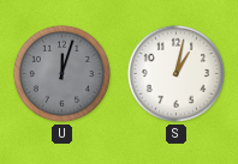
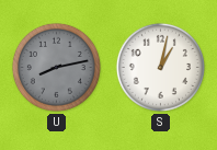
U: 12:03 -> 8:13
